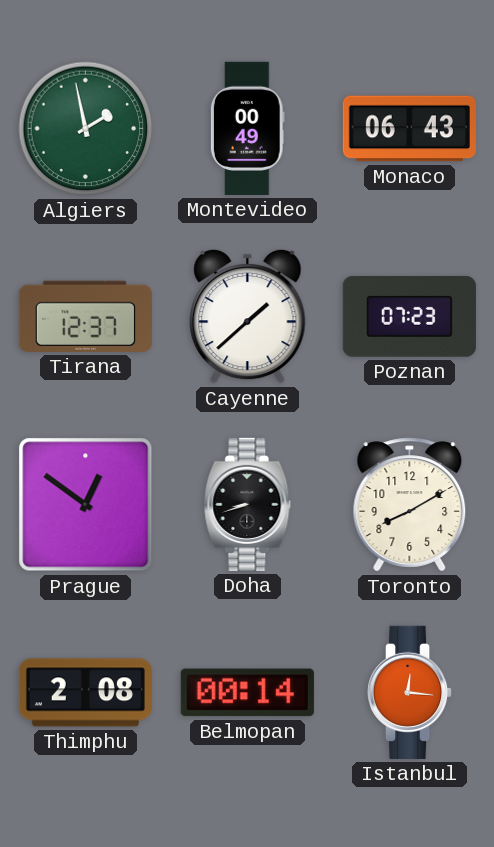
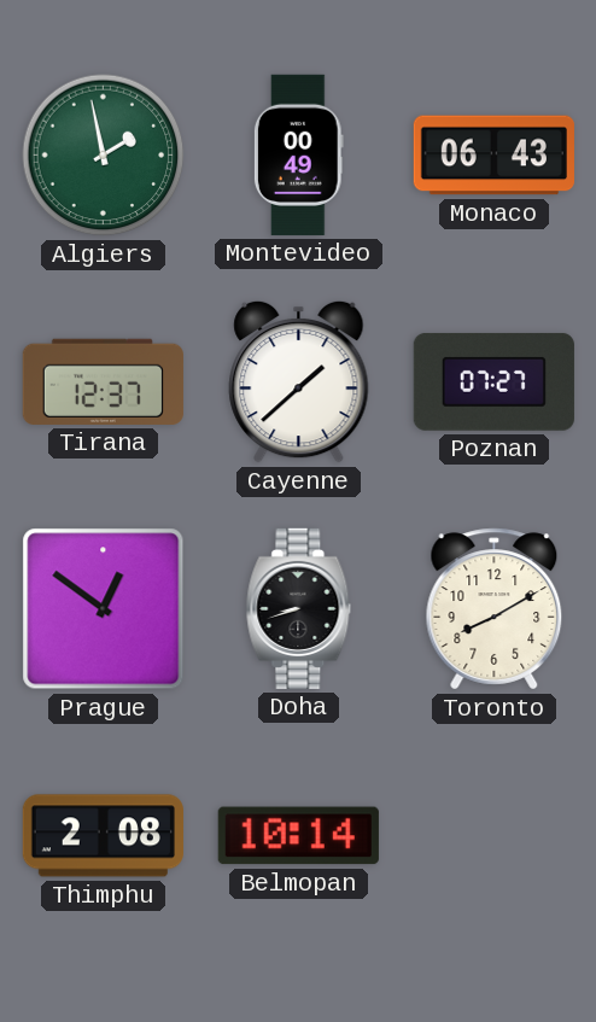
Poznan: 07:23 -> 07:27
Belmopan: 00:14 -> 10:14
Istanbul: 12:16 -> none
